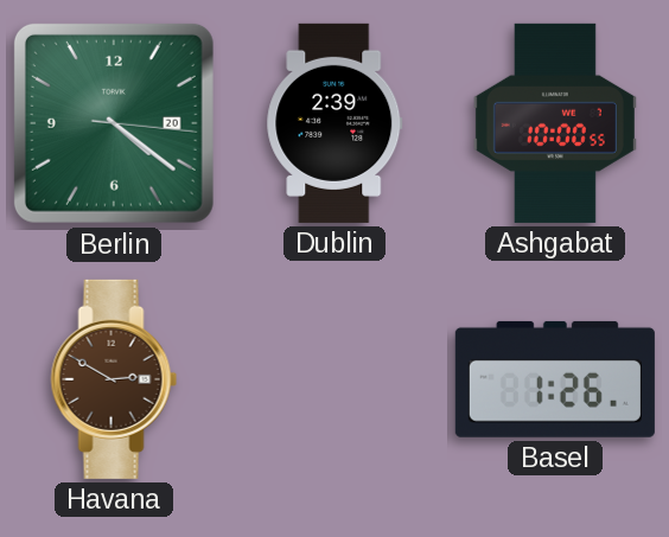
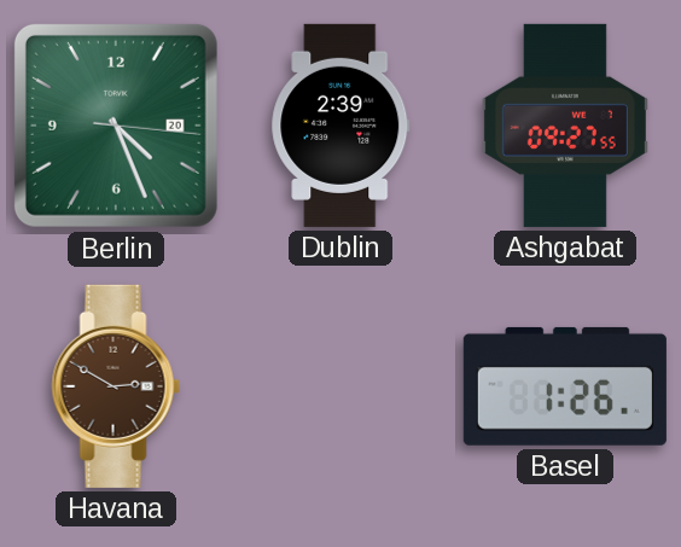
Berlin: 4:21 -> 4:26
Ashgabat: 10:00 -> 09:27
